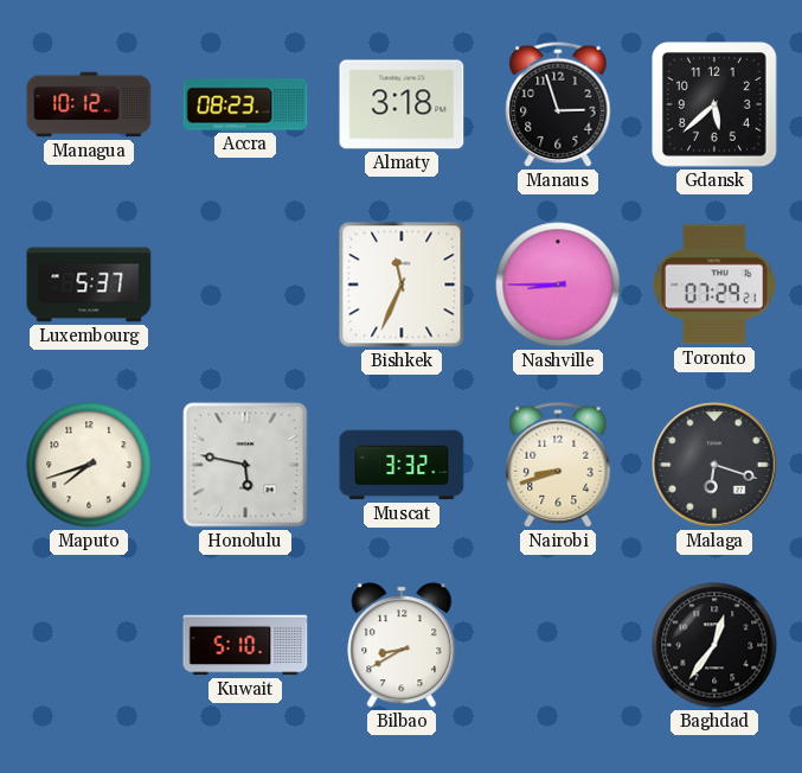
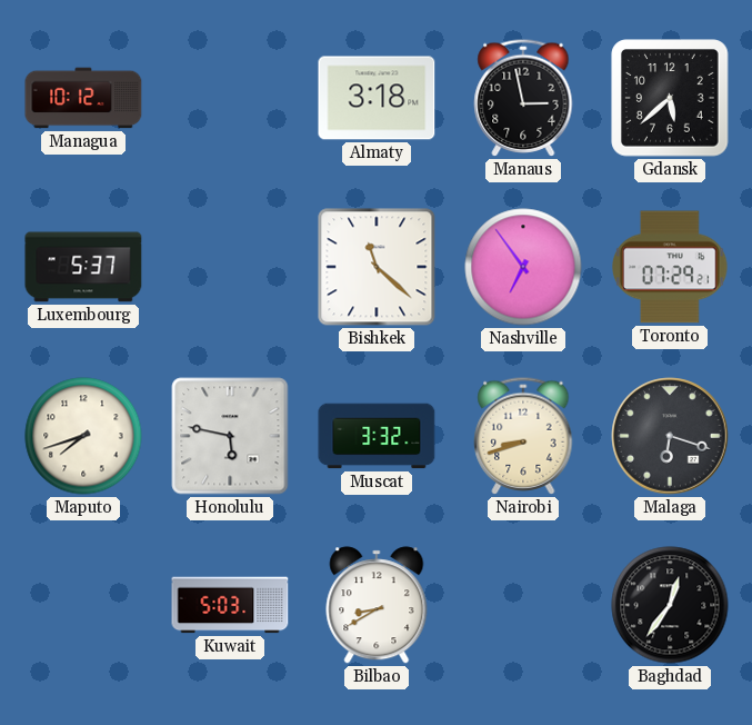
Accra: 08:23 -> none
Manaus: 2:57 -> 2:58
Bishkek: 11:34 -> 11:22
Nashville: 8:45 -> 6:54
Kuwait: 5:10 -> 5:03
